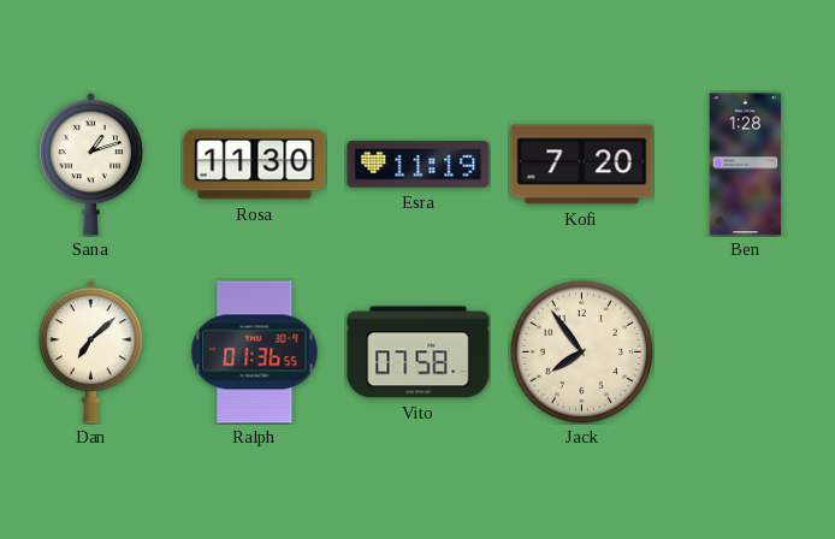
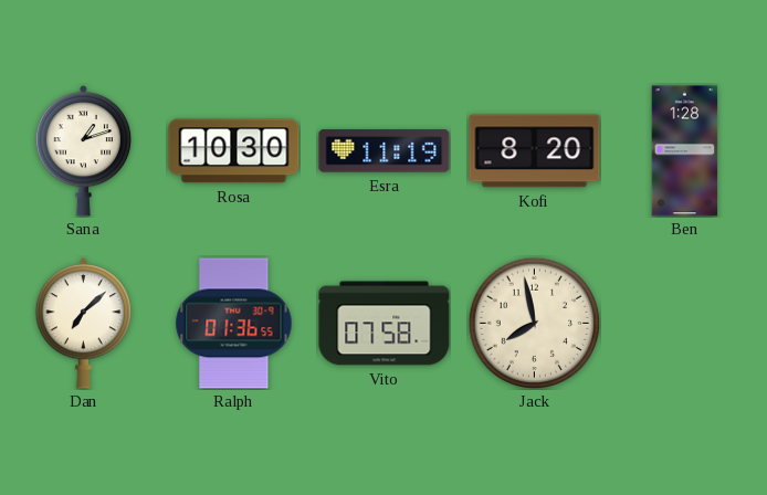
Rosa: 11:30 -> 10:30
Kofi: 7:20 -> 8:20
Jack: 7:54 -> 7:58
